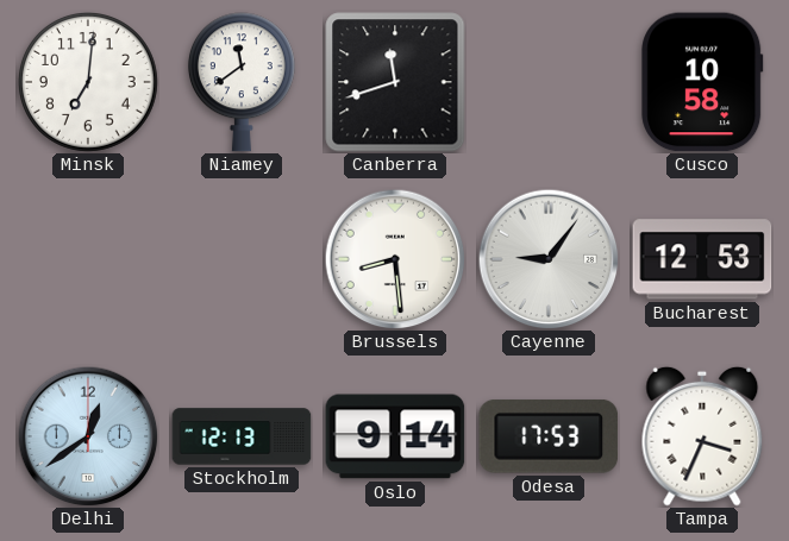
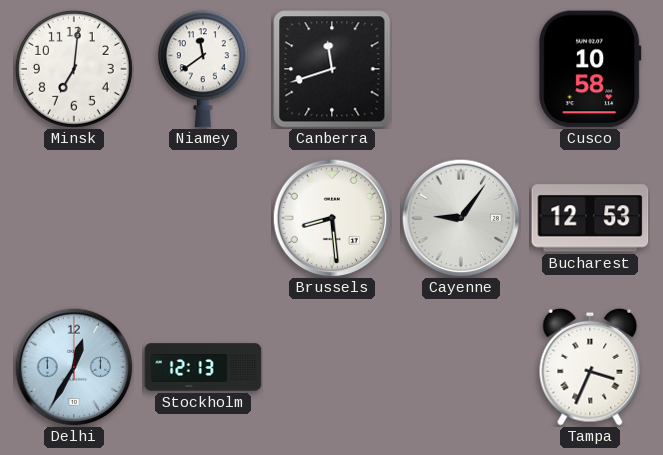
Delhi: 12:39 -> 12:35
Oslo: 9:14 -> none
Odesa: 17:53 -> none
